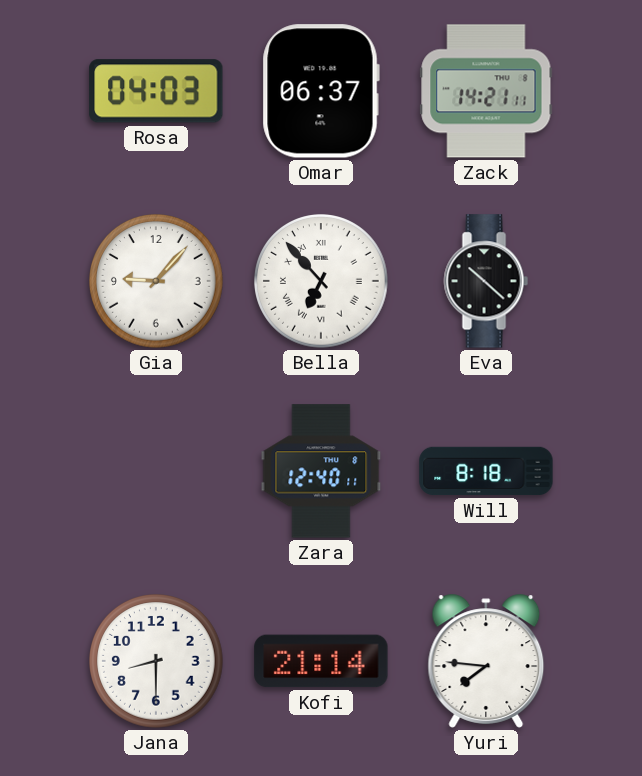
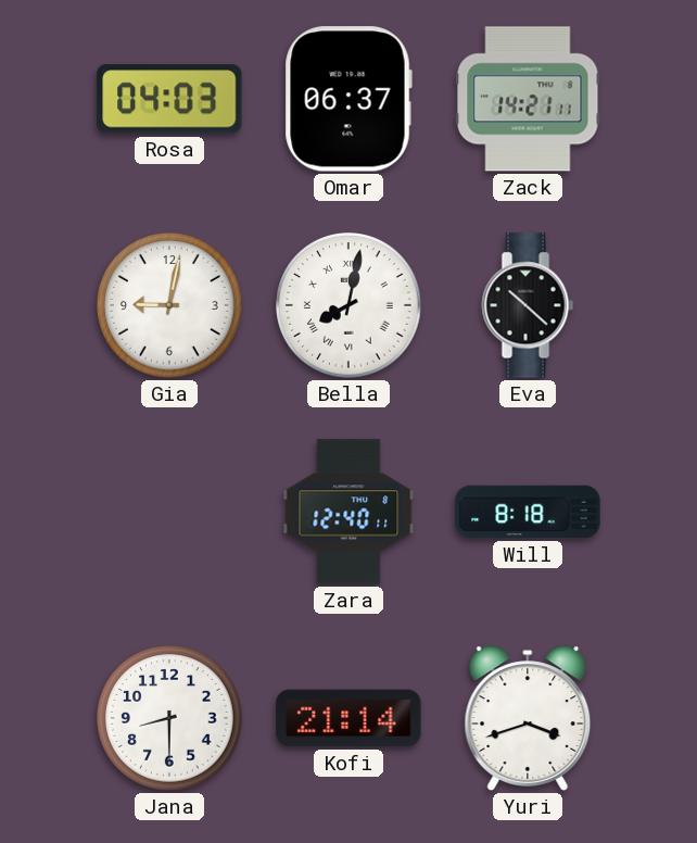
Gia: 9:07 -> 9:02
Bella: 6:53 -> 8:02
Yuri: 7:46 -> 3:42
